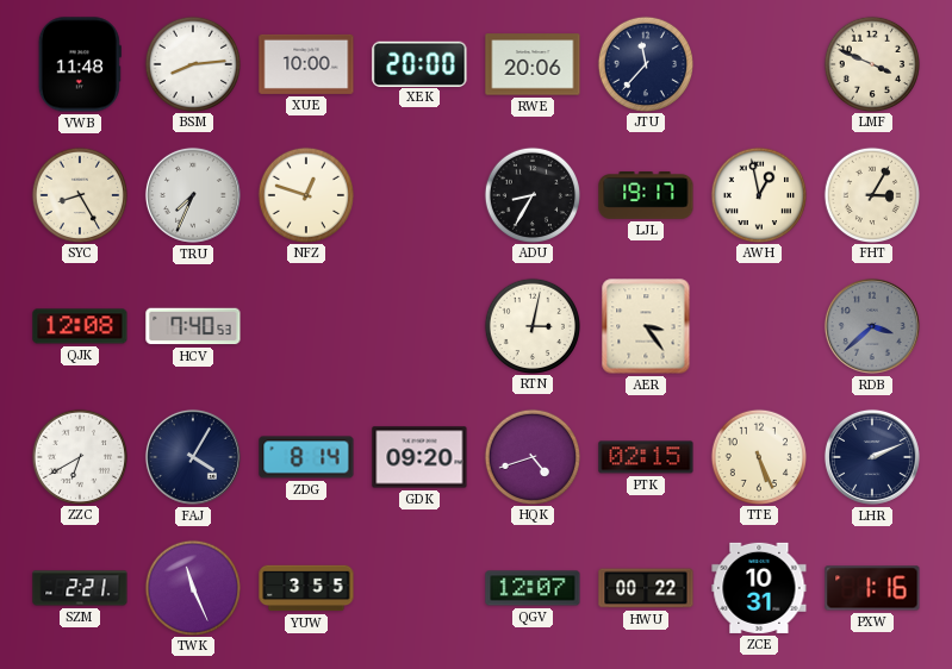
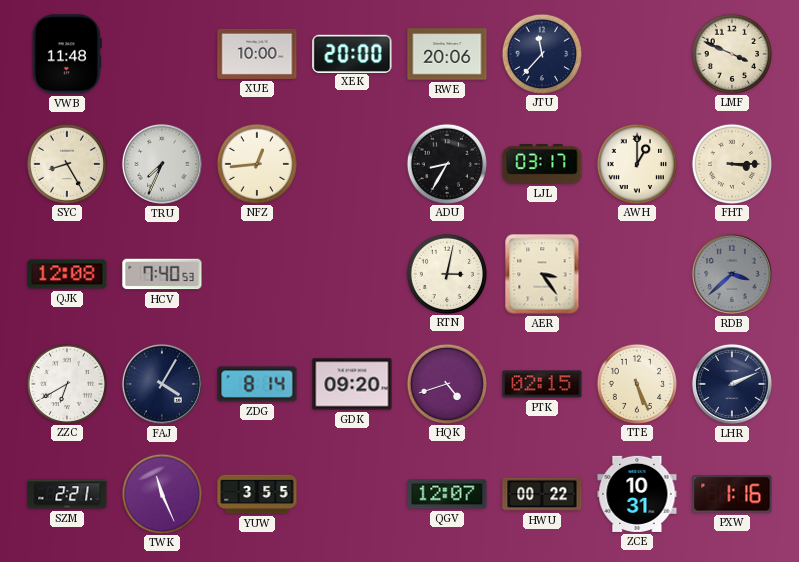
BSM: 8:14 -> none
NFZ: 12:48 -> 12:44
LJL: 19:17 -> 03:17
AWH: 12:58 -> 1:00
FHT: 3:05 -> 3:15
